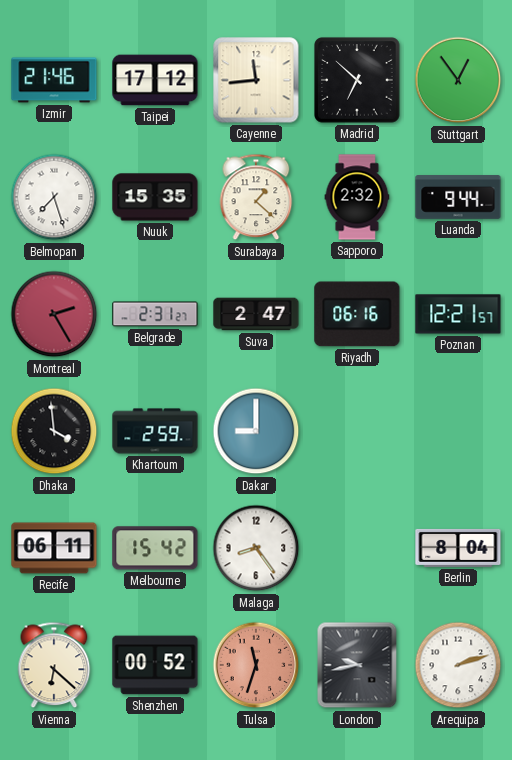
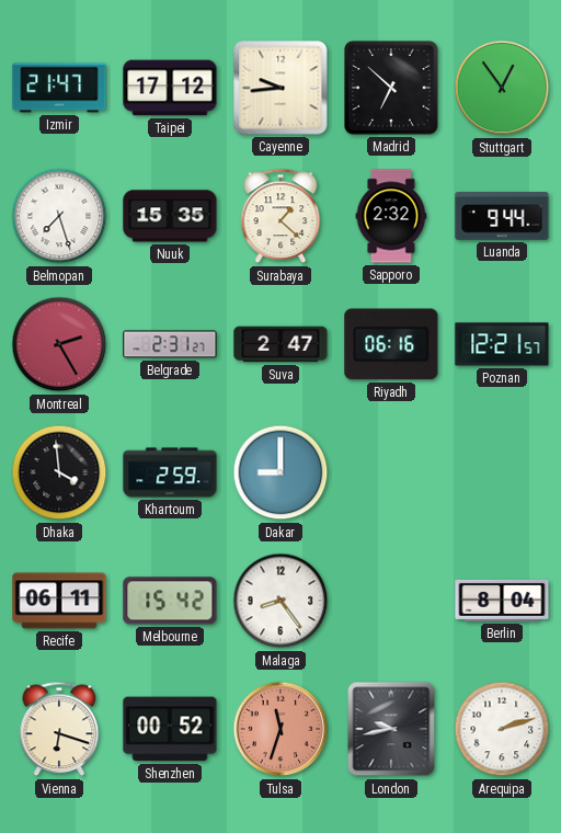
Izmir: 21:46 -> 21:47
Cayenne: 11:44 -> 9:44
Vienna: 6:22 -> 6:18
